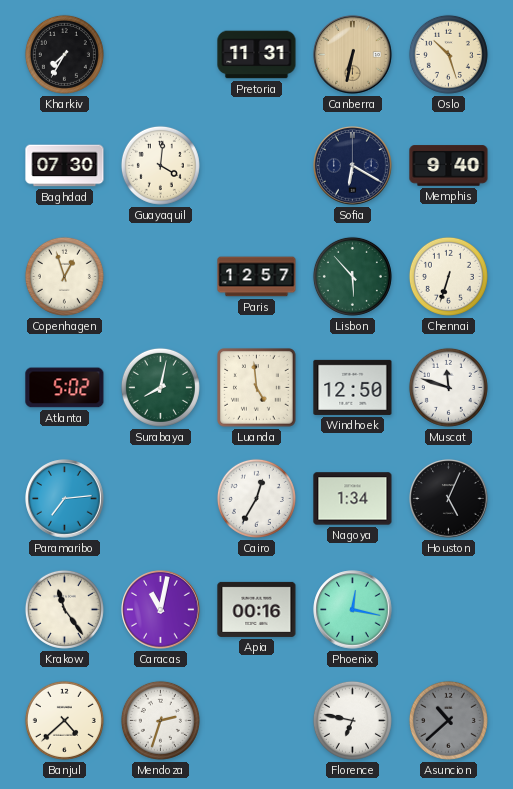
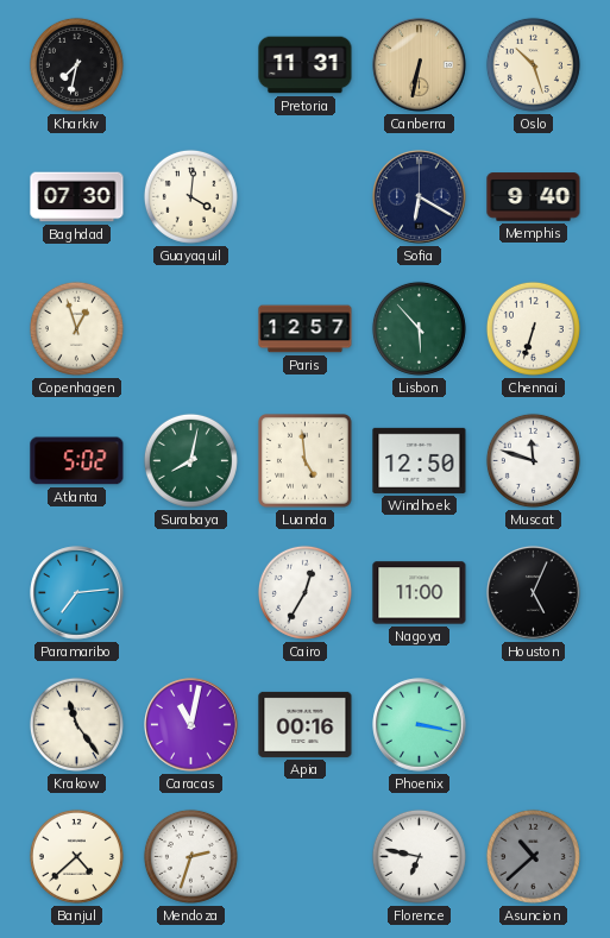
Kharkiv: 7:35 -> 7:32
Nagoya: 1:34 -> 11:00
Phoenix: 12:17 -> 3:17
